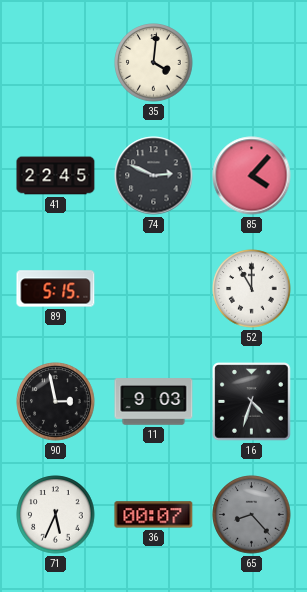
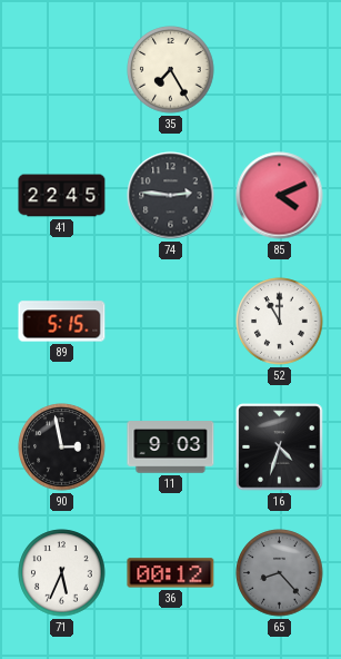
35: 4:01 -> 7:25
74: 2:49 -> 2:46
85: 4:07 -> 4:11
36: 00:07 -> 00:12
